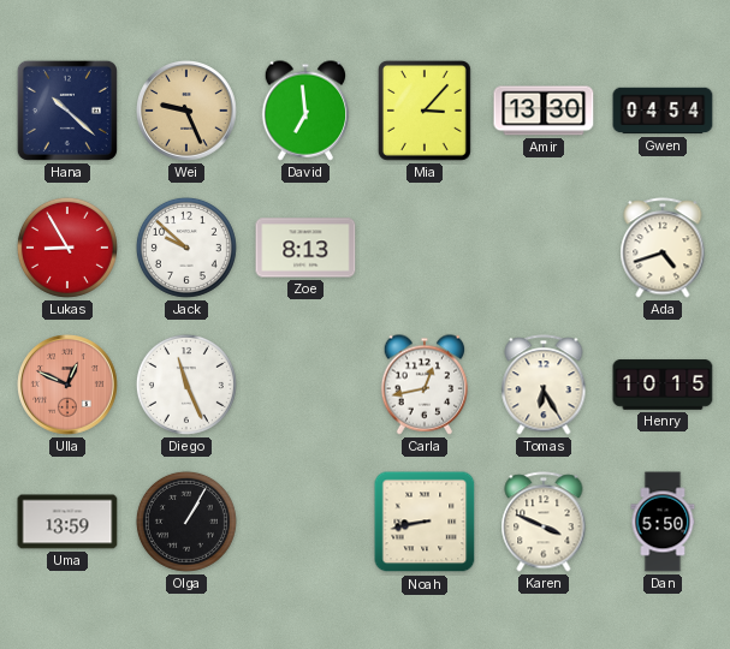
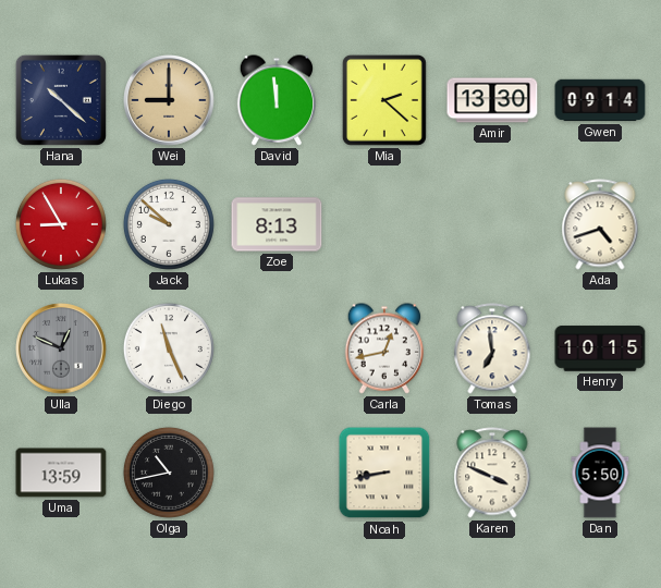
Wei: 9:26 -> 9:00
David: 6:59 -> 11:59
Mia: 3:07 -> 2:22
Gwen: 04:54 -> 09:14
Ulla dial: salmon -> grey
Tomas: 6:25 -> 6:59
Olga: 1:05 -> 10:43
